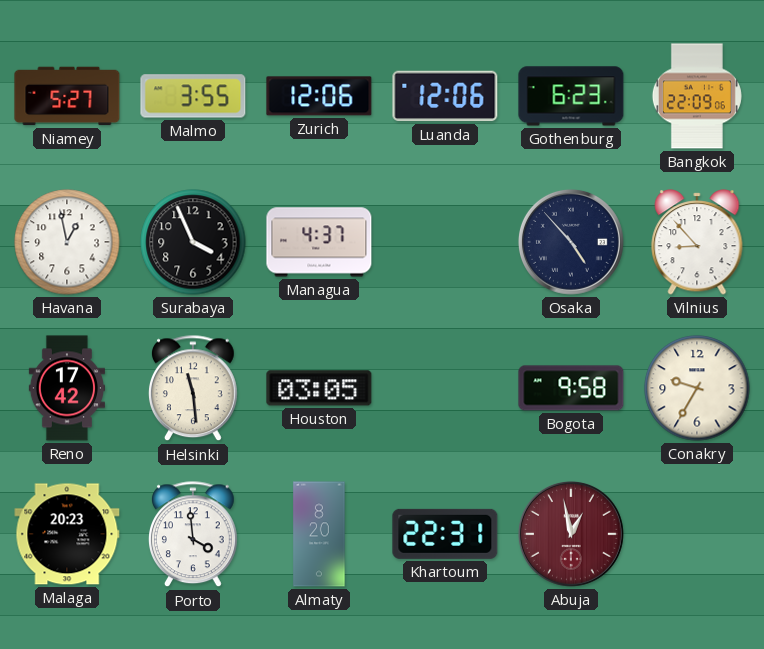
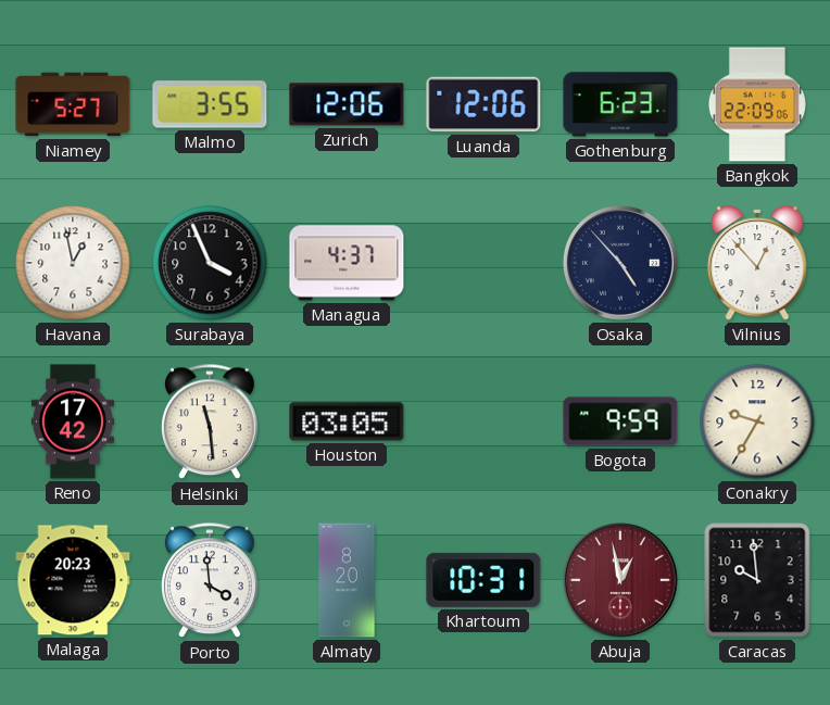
Vilnius: 8:53 -> 12:53
Bogota: 9:58 -> 9:59
Khartoum: 22:31 -> 10:31
Caracas: none -> 9:59
